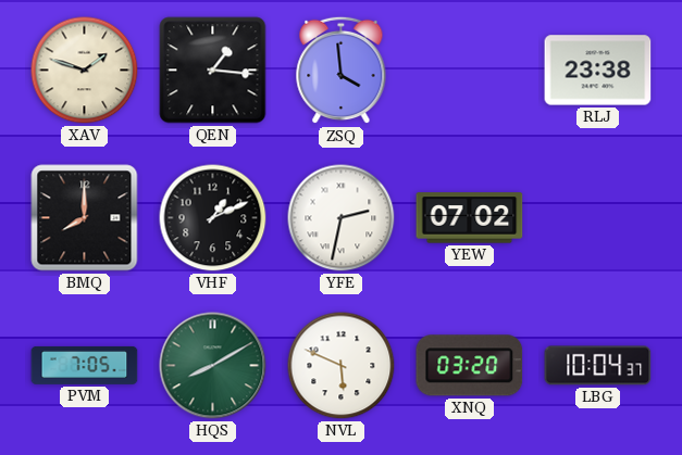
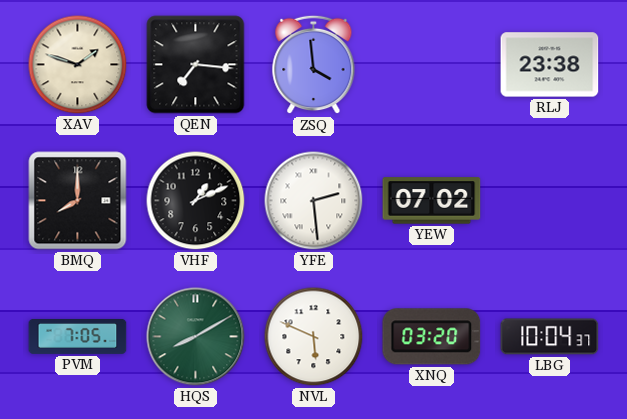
QEN: 1:16 -> 7:16
YFE: 2:32 -> 2:29
